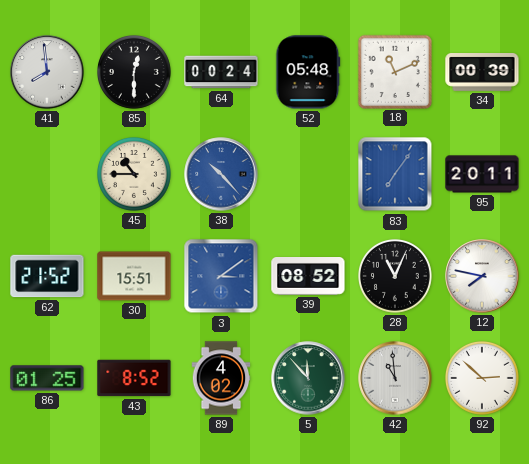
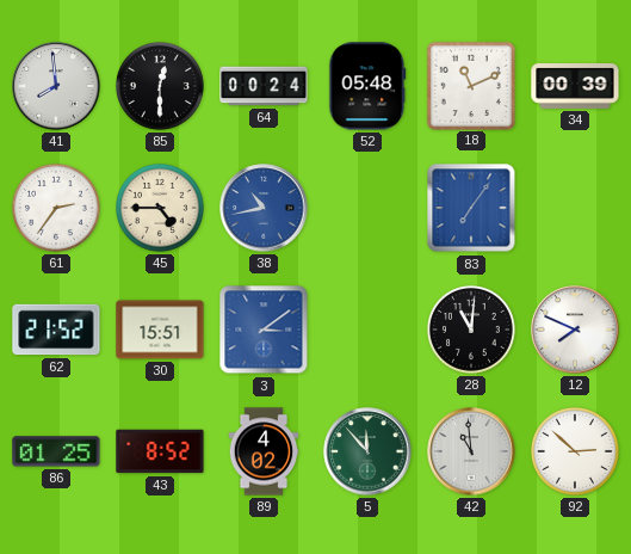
61: none -> 2:36
45: 10:45 -> 4:45
38: 10:23 -> 10:43
95: 20:11 -> none
39: 08:52 -> none
28: 11:04 -> 11:01
12: 7:47 -> 7:49
